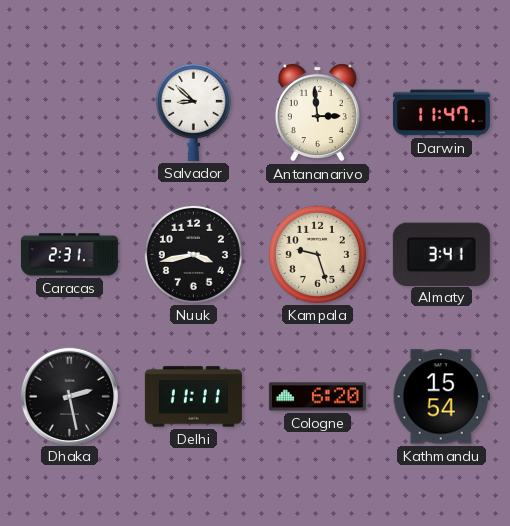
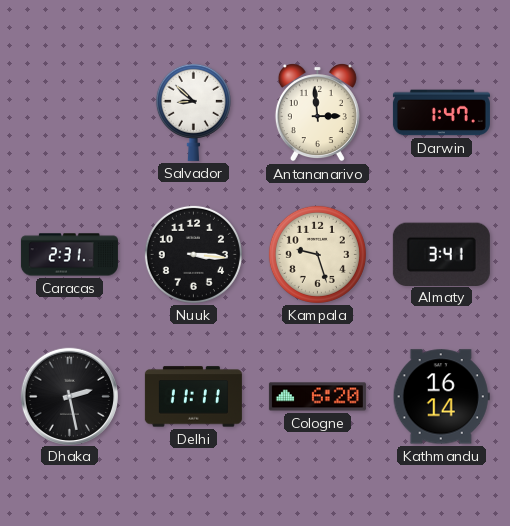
Darwin: 11:47 -> 1:47
Nuuk: 3:43 -> 3:16
Kathmandu: 15:54 -> 16:14
